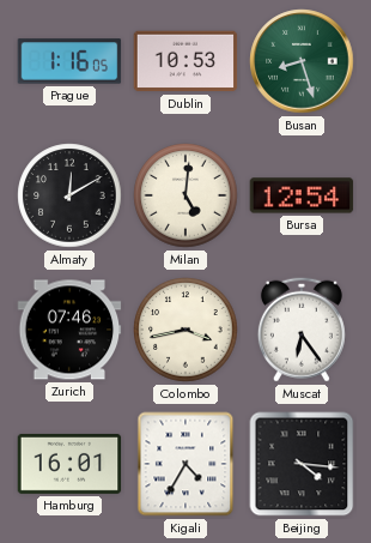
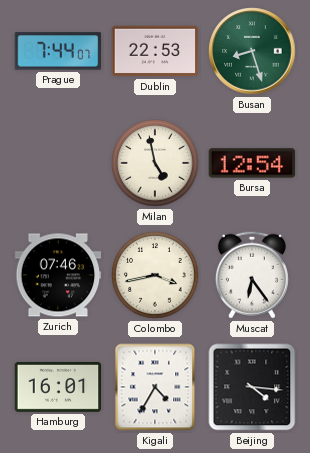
Prague: 1:16 -> 7:44
Dublin: 10:53 -> 22:53
Almaty: 12:10 -> none
Milan: 5:01 -> 4:58
